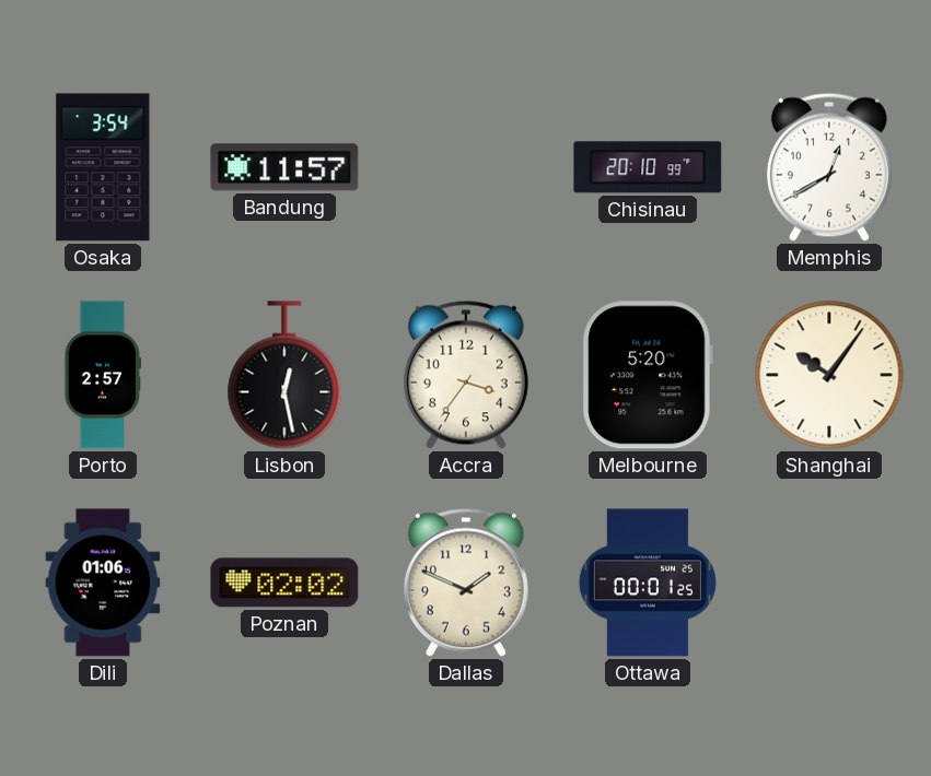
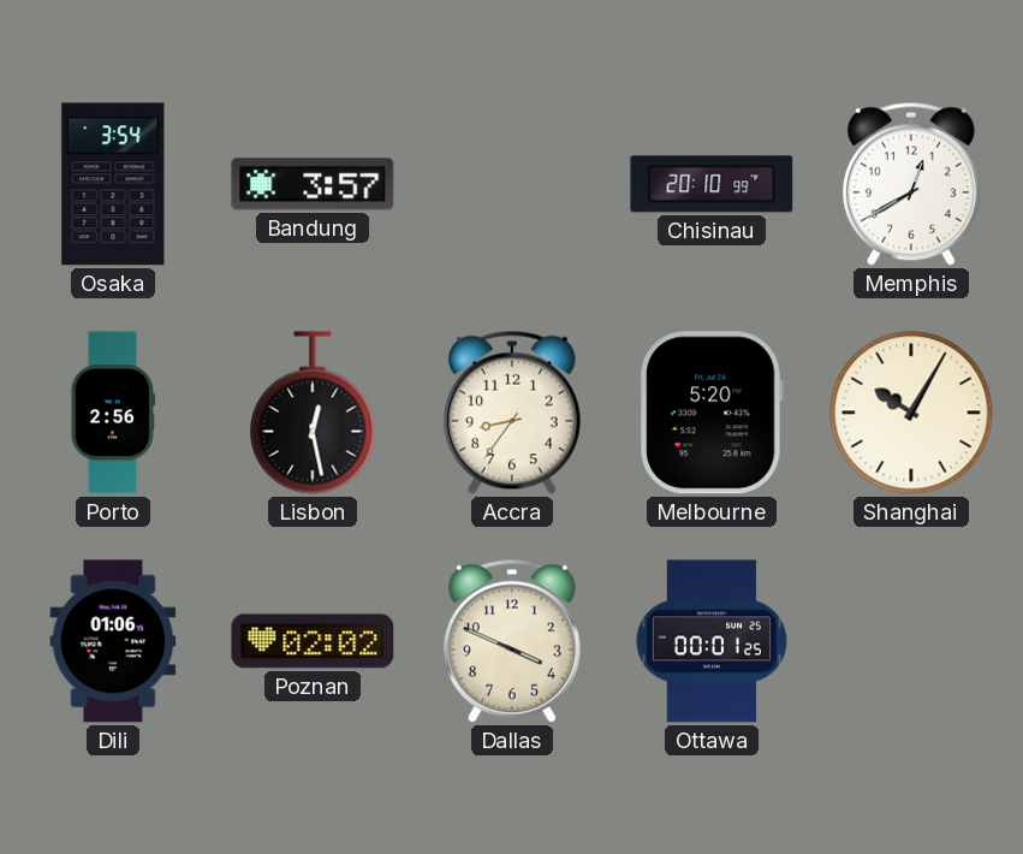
Bandung: 11:57 -> 3:57
Porto: 2:57 -> 2:56
Accra: 3:36 -> 8:36
Shanghai: 10:06 -> 10:05
Dallas: 1:49 -> 3:49
